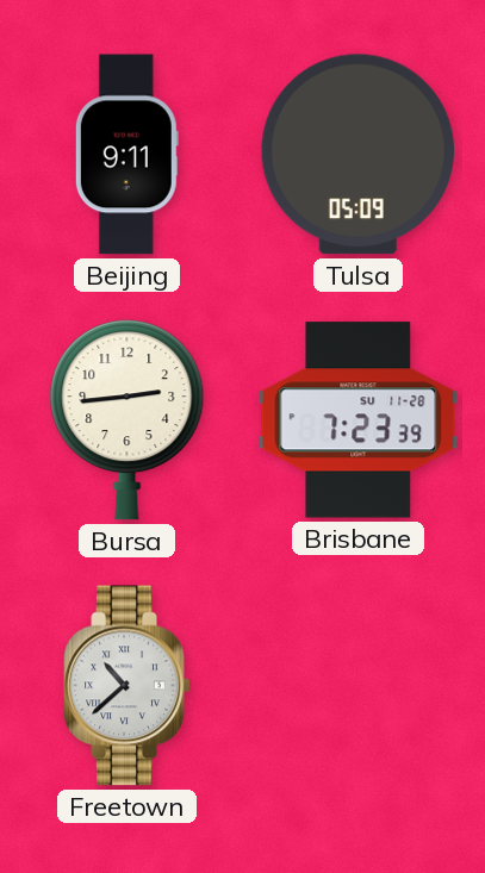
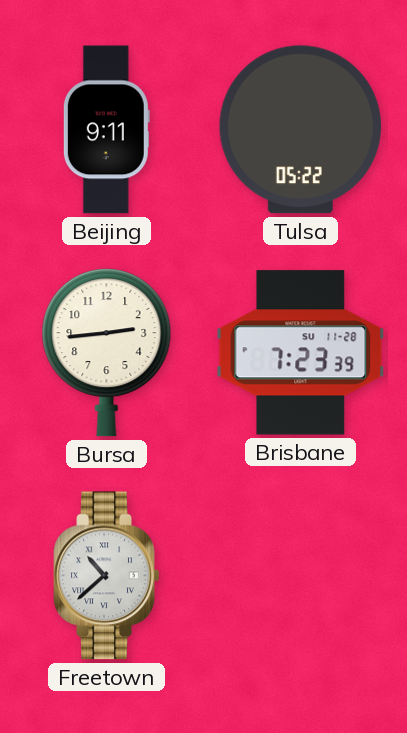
Tulsa: 05:09 -> 05:22
